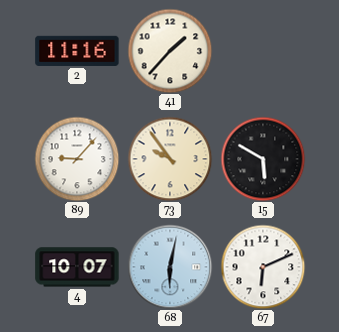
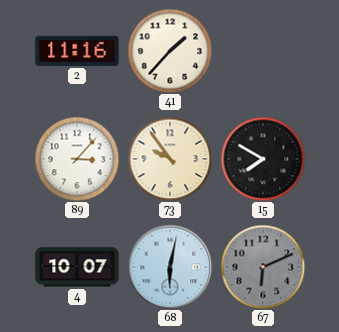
89: 9:07 -> 3:07
15: 5:50 -> 7:50
67 dial: white -> grey
